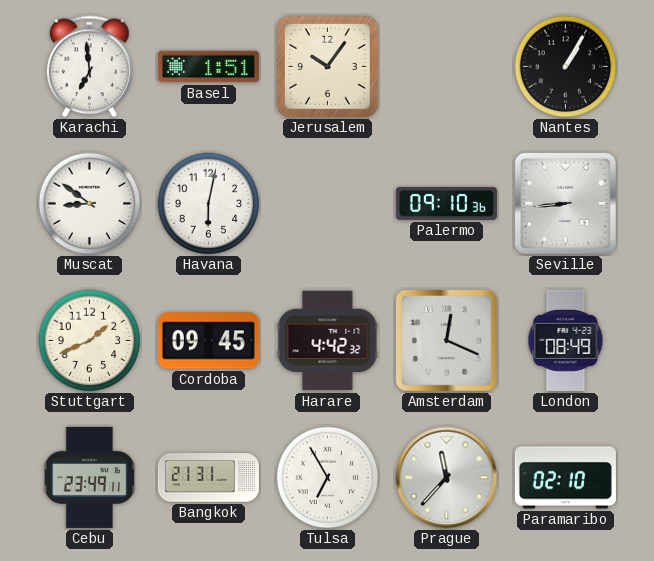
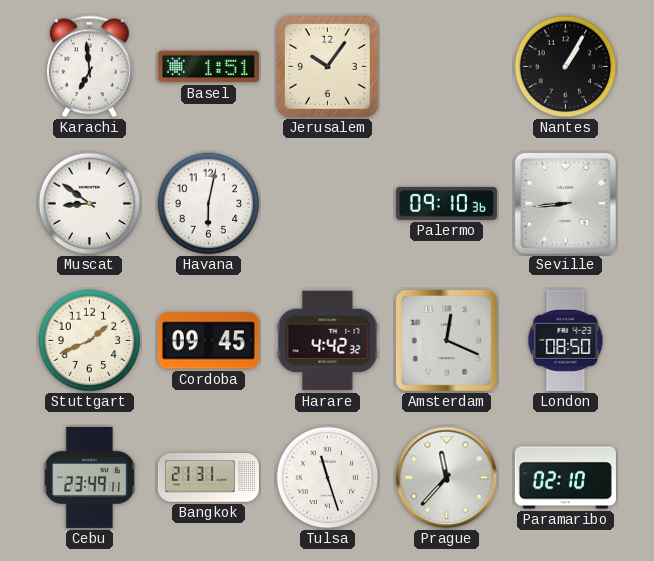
London: 08:49 -> 08:50
Tulsa: 6:55 -> 11:27
